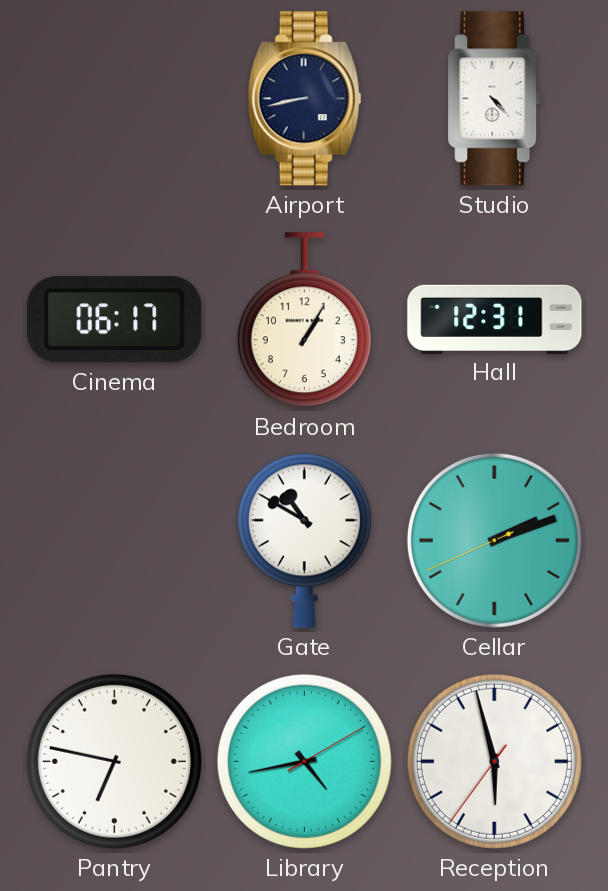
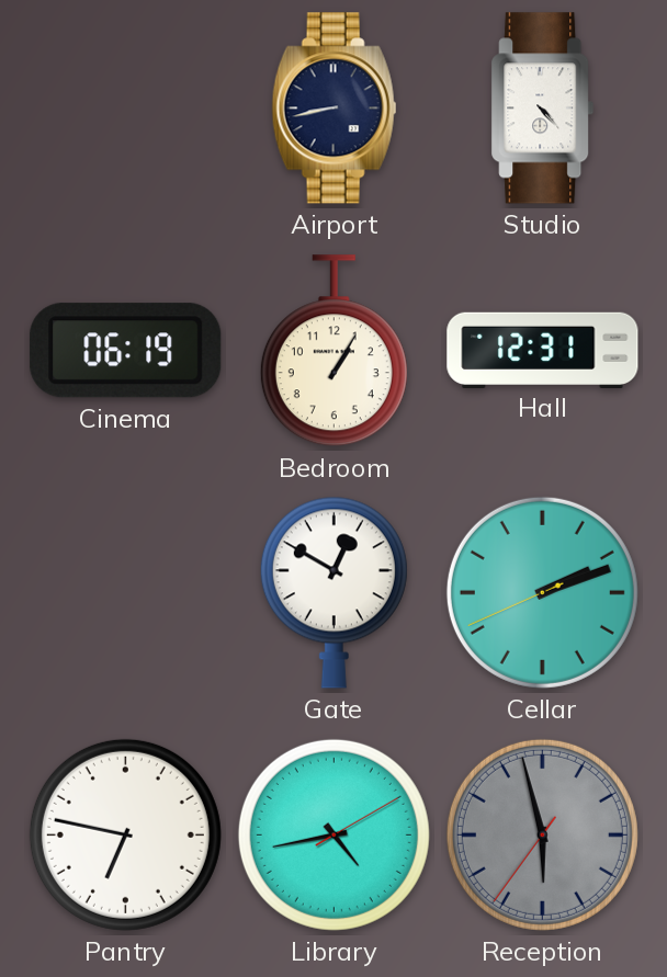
Cinema: 06:17 -> 06:19
Gate: 10:50 -> 12:50
Reception dial: white -> grey
